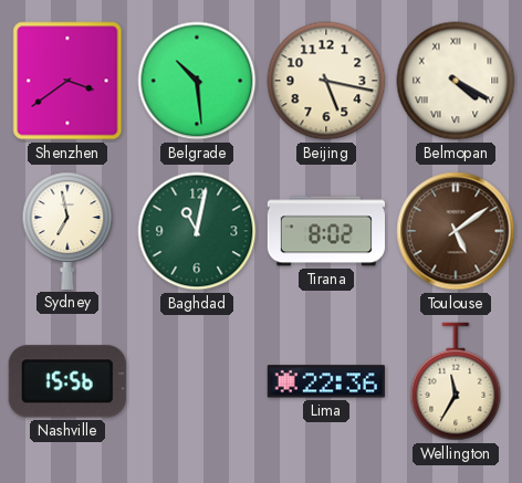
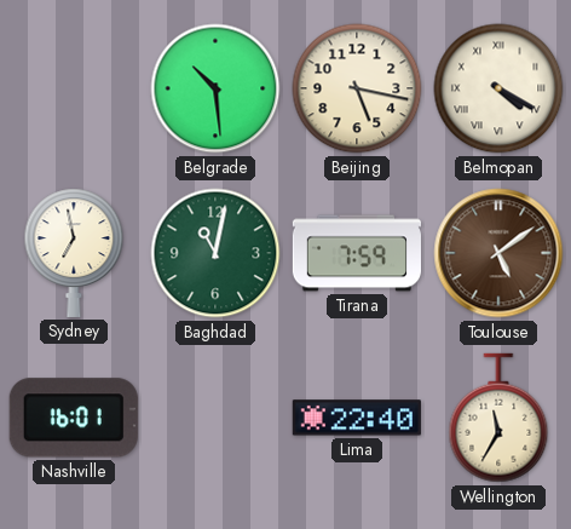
Shenzhen: 3:39 -> none
Tirana: 8:02 -> 7:59
Nashville: 15:56 -> 16:01
Lima: 22:36 -> 22:40
